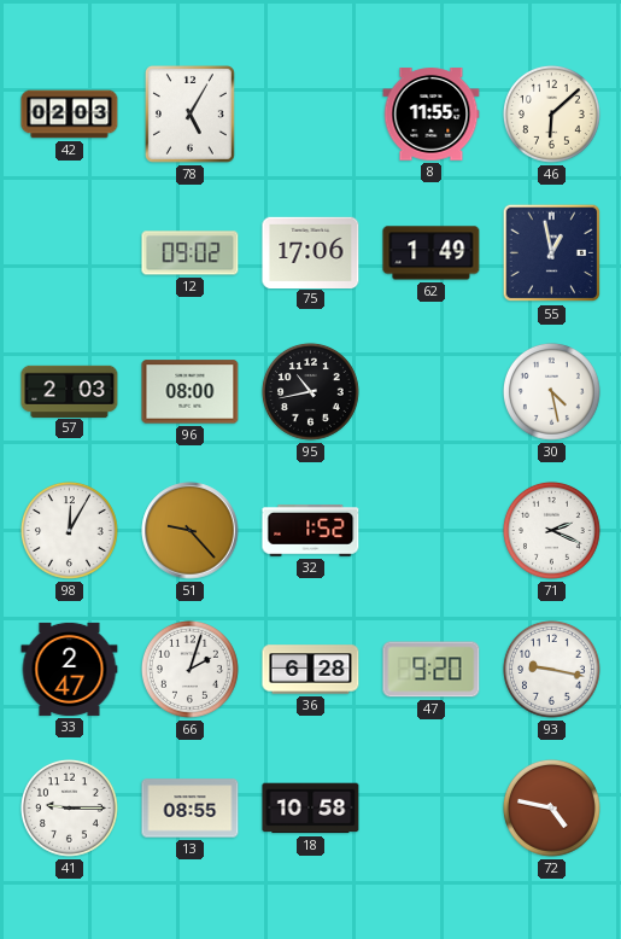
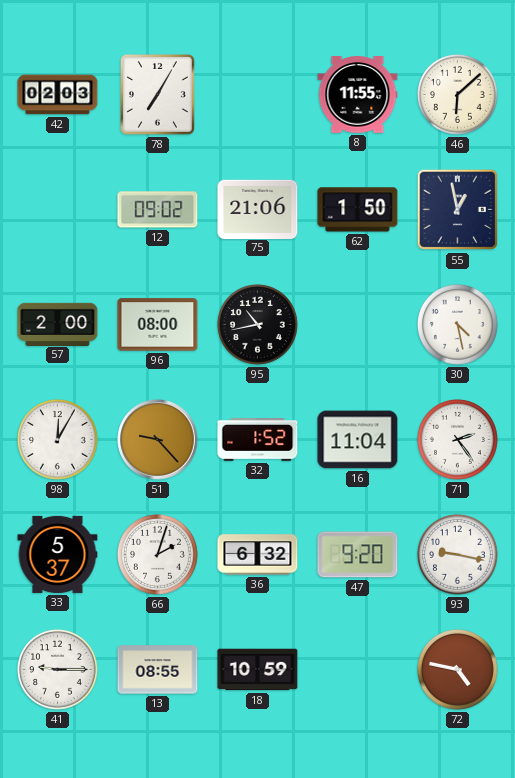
78: 5:05 -> 7:05
75: 17:06 -> 21:06
62: 1:49 -> 1:50
57: 2:03 -> 2:00
16: none -> 11:04
71: 2:19 -> 2:24
33: 2:47 -> 5:37
36: 6:28 -> 6:32
18: 10:58 -> 10:59
